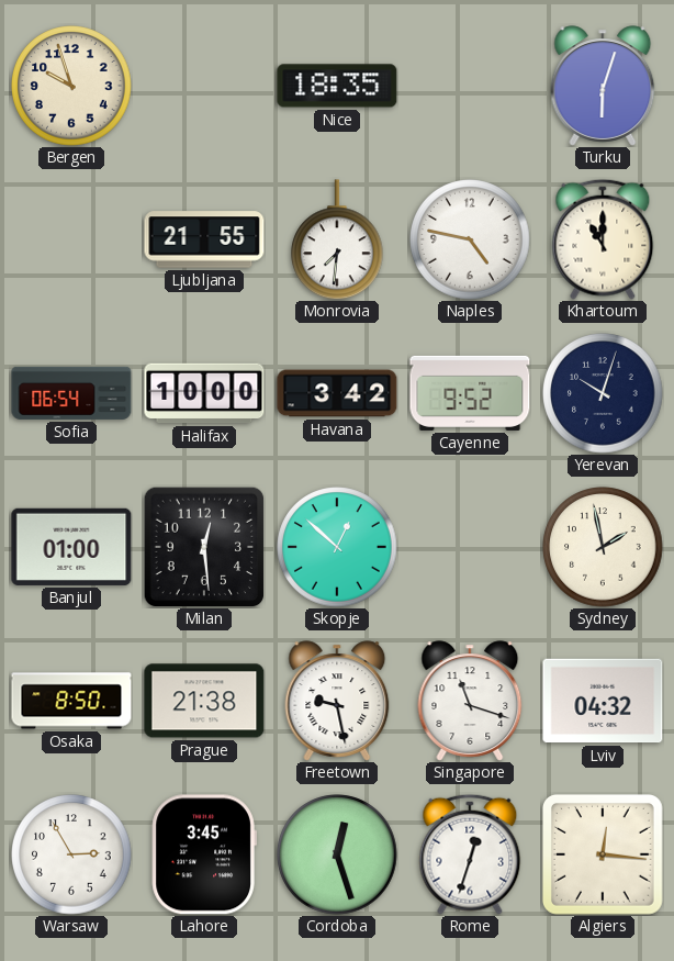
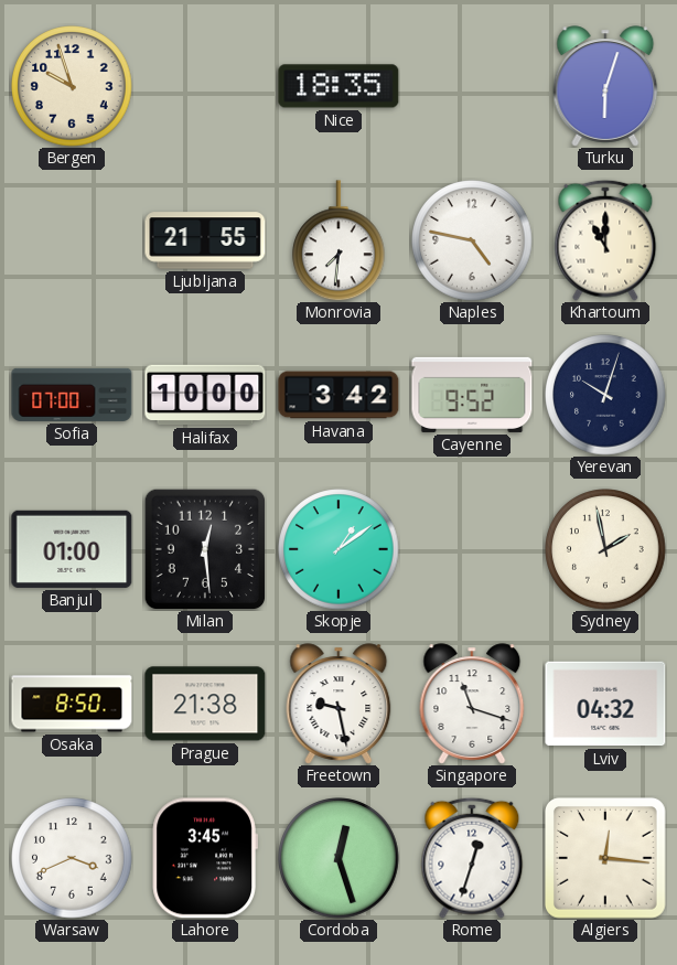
Sofia: 06:54 -> 07:00
Skopje: 12:52 -> 1:09
Warsaw: 2:55 -> 3:41
